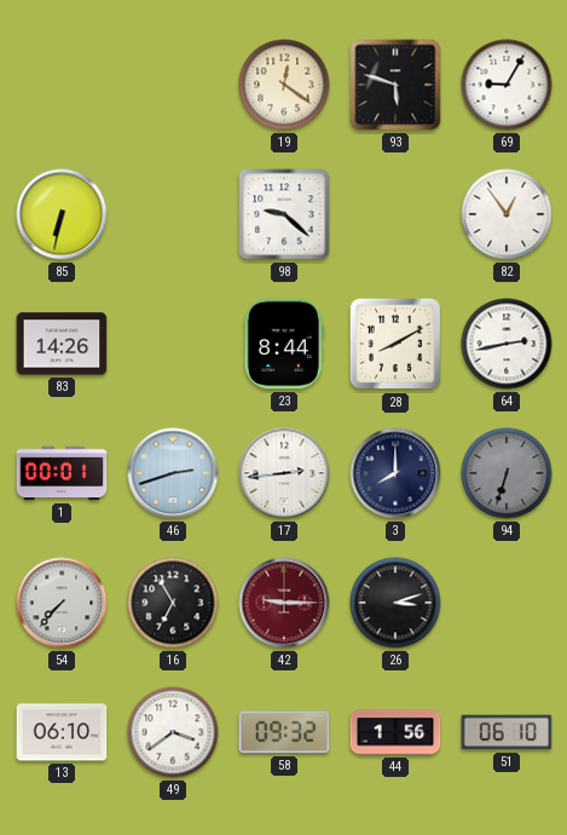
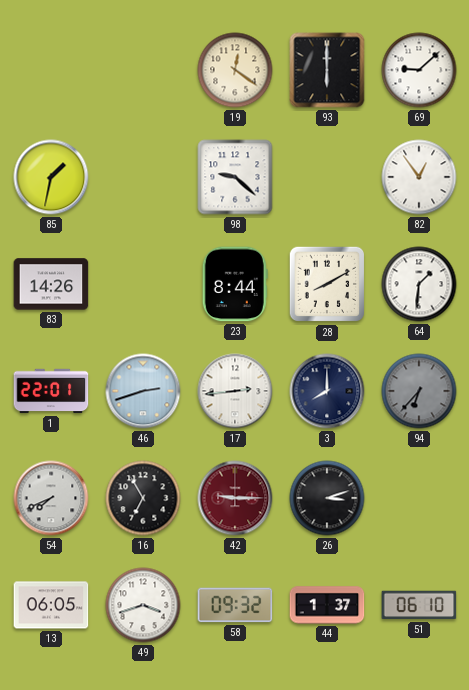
93: 5:48 -> 6:00
69: 9:05 -> 9:08
85: 6:32 -> 1:32
64: 2:43 -> 1:31
1: 00:01 -> 22:01
94: 6:33 -> 6:37
54: 7:37 -> 7:41
13: 06:10 -> 06:05
49: 3:39 -> 3:42
44: 1:56 -> 1:37
